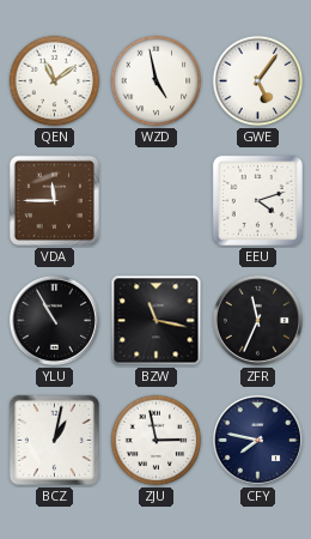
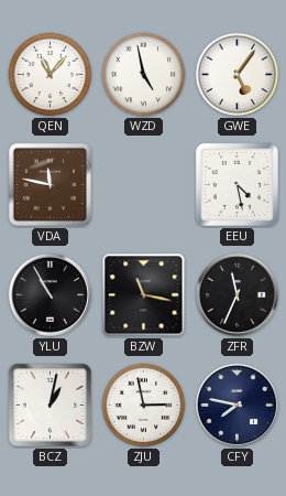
QEN: 11:09 -> 11:07
VDA: 11:45 -> 11:47
EEU: 4:12 -> 4:28
